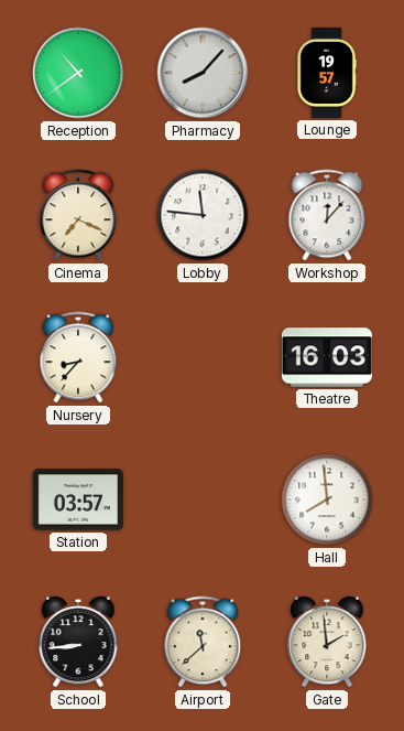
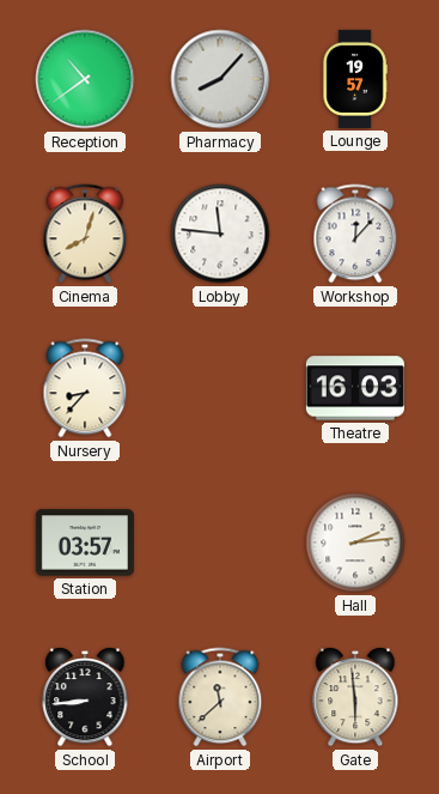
Cinema: 7:19 -> 8:03
Hall: 7:59 -> 2:14
Gate: 1:59 -> 5:59
